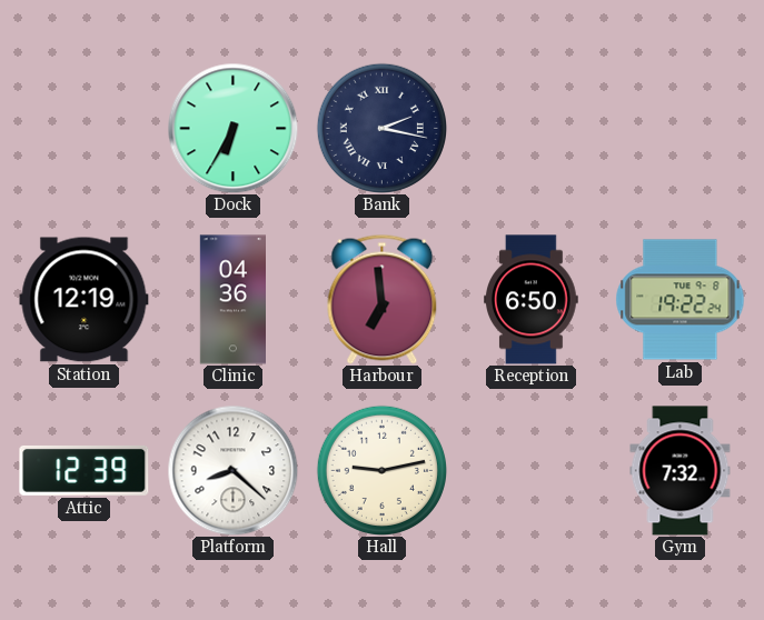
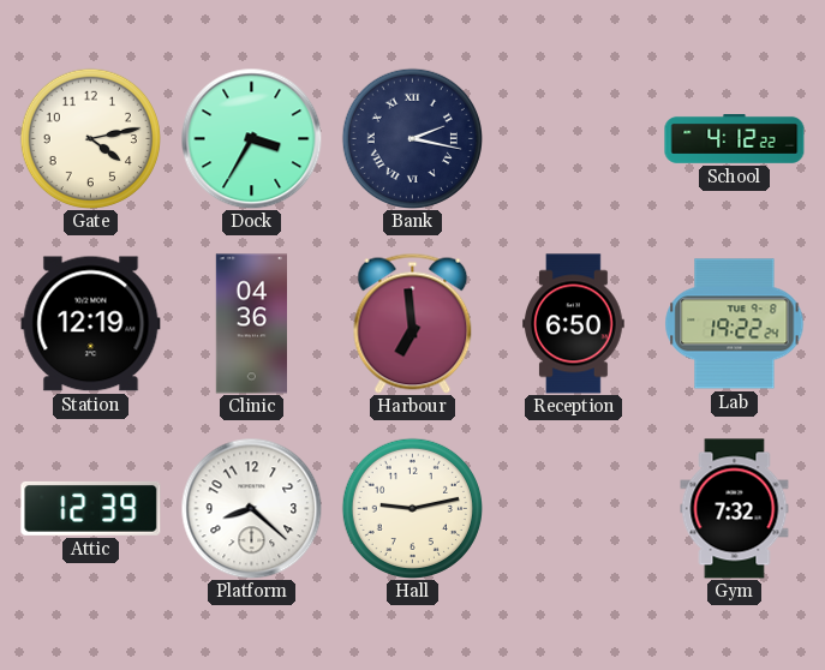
Gate: none -> 4:13
Dock: 6:35 -> 3:35
School: none -> 4:12
